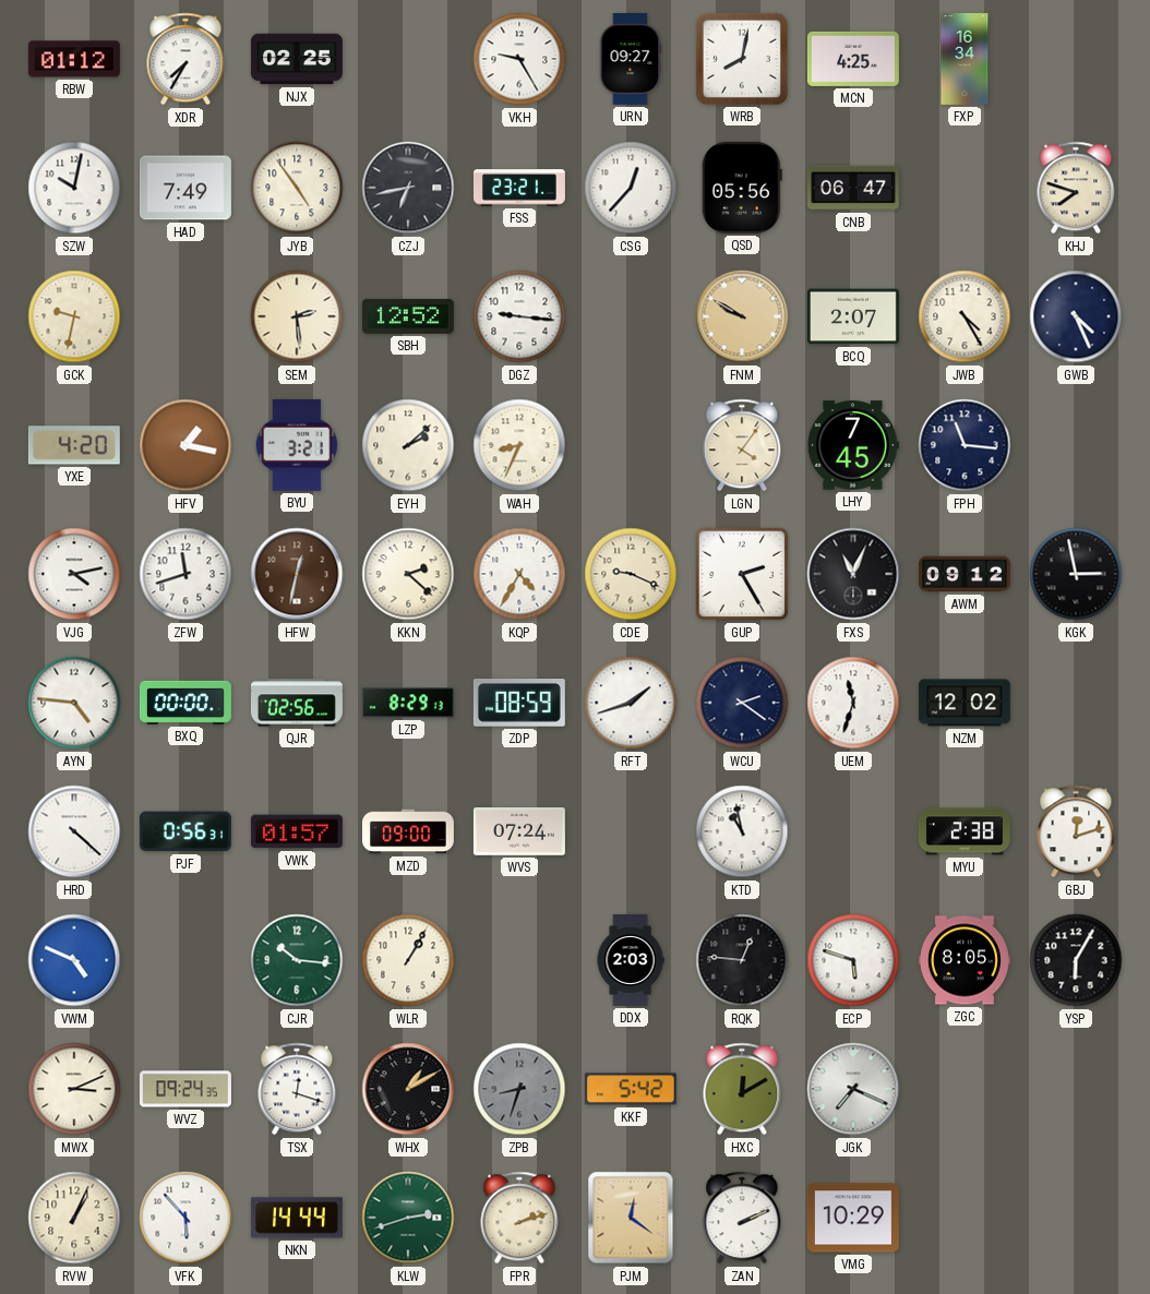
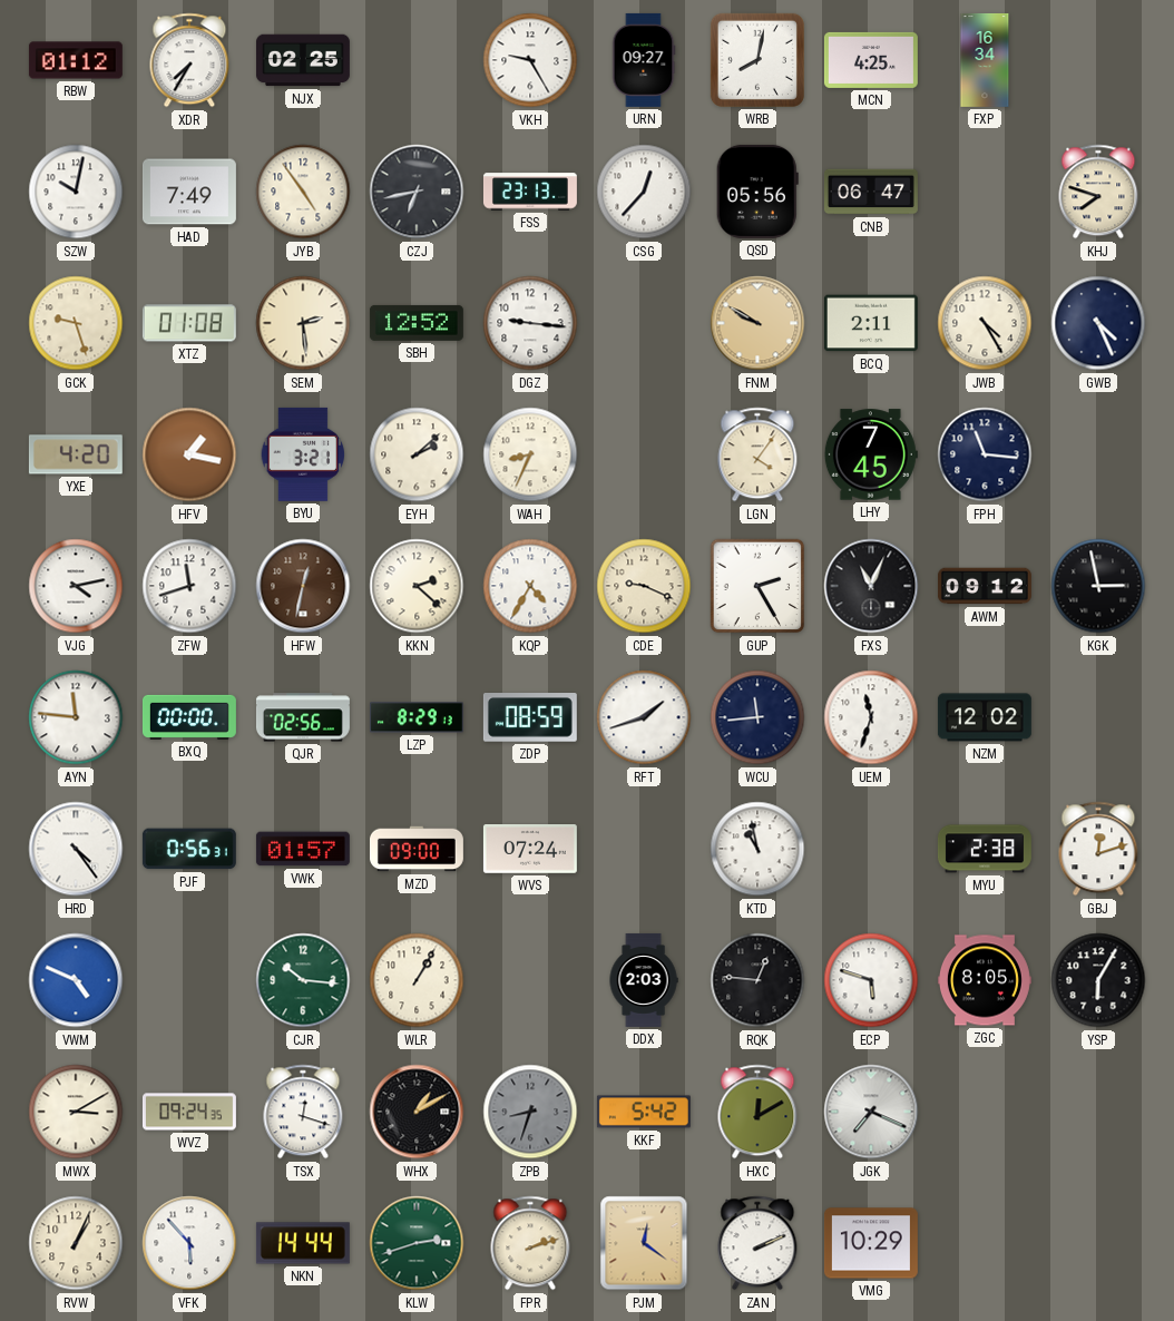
FSS: 23:21 -> 23:13
GCK: 9:32 -> 9:27
XTZ: none -> 01:08
BCQ: 2:07 -> 2:11
AYN: 4:46 -> 11:46
WCU: 2:21 -> 11:44
HRD: 4:22 -> 4:24
MWX: 3:11 -> 3:10
